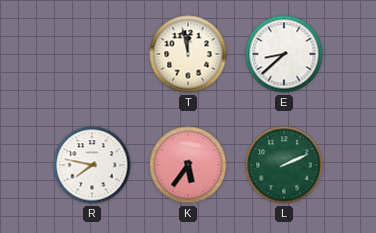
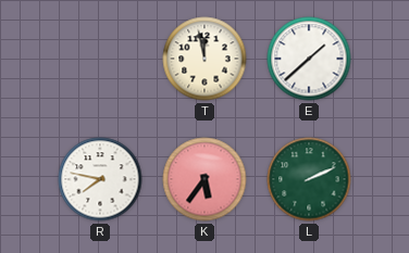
E: 8:38 -> 1:38
